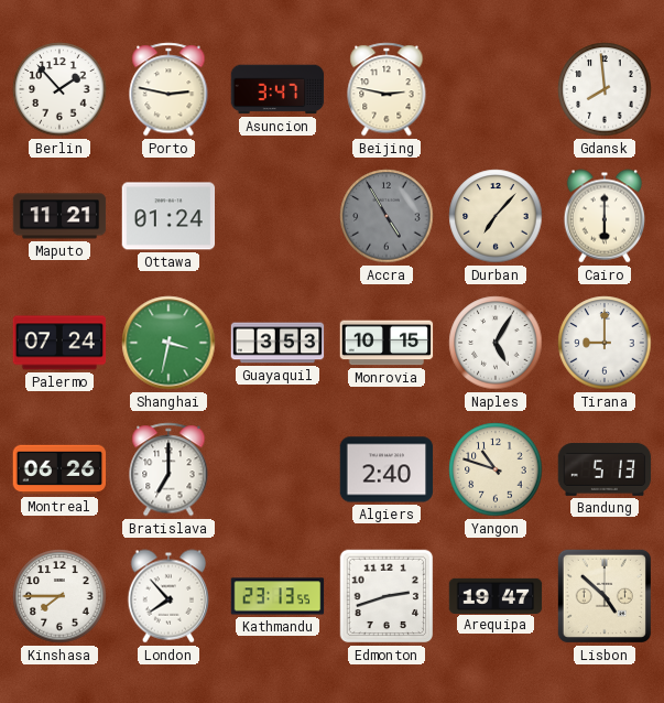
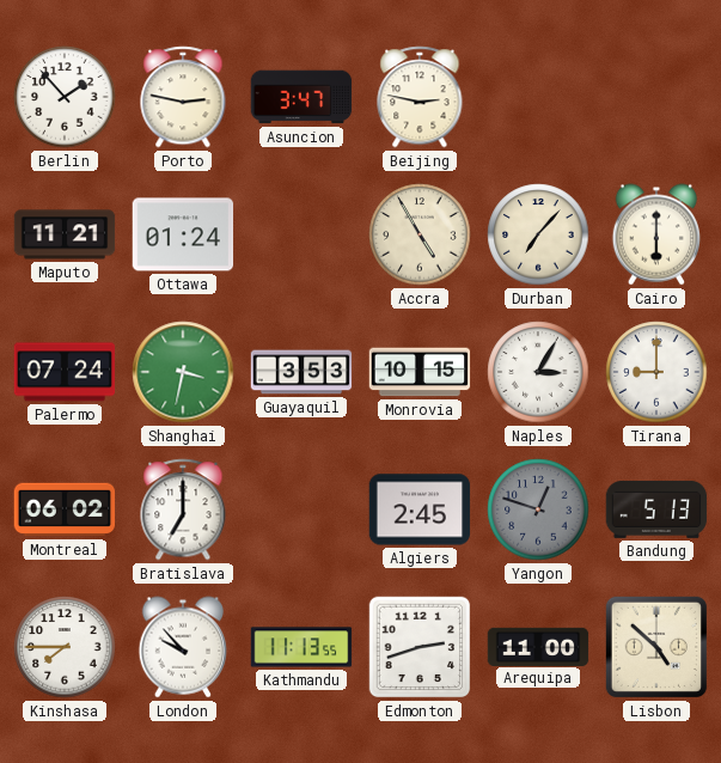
Gdansk: 7:59 -> none
Accra dial: grey -> cream
Naples: 5:05 -> 3:05
Montreal: 06:26 -> 06:02
Algiers: 2:40 -> 2:45
Yangon: 10:48 -> 12:48
Yangon dial: cream -> grey
London: 7:53 -> 9:53
Kathmandu: 23:13 -> 11:13
Arequipa: 19:47 -> 11:00
